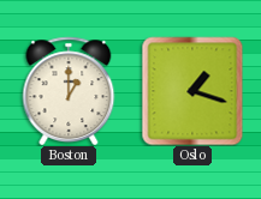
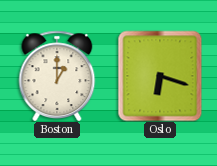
Oslo: 1:18 -> 6:18
